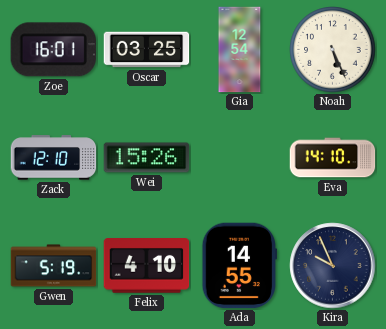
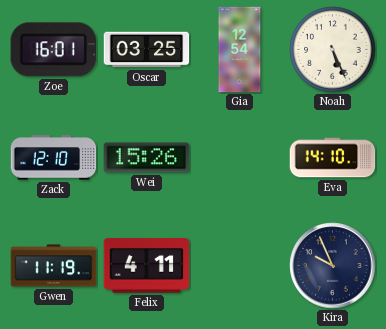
Gwen: 5:19 -> 11:19
Felix: 4:10 -> 4:11
Ada: 14:55 -> none
